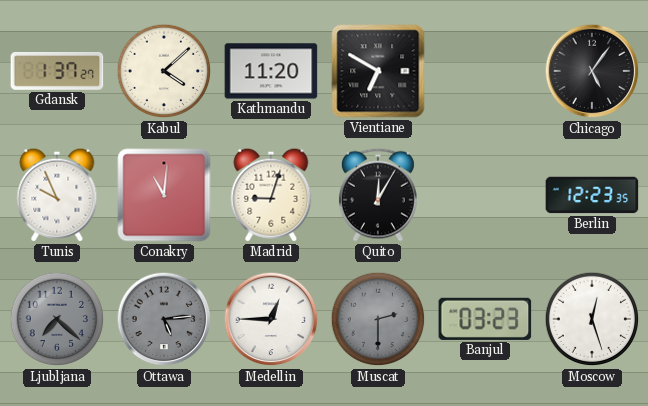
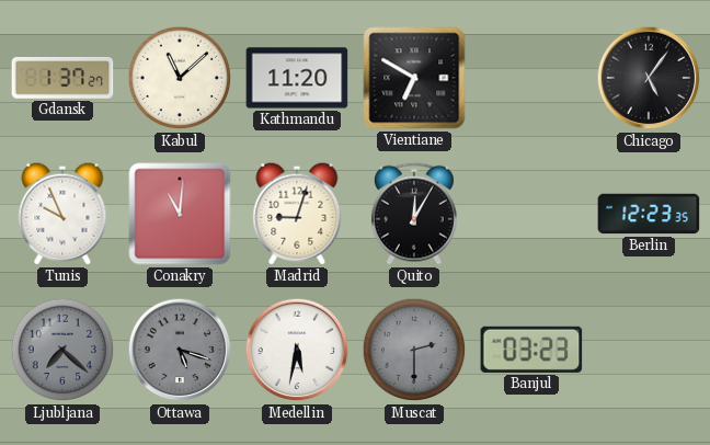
Kabul: 4:08 -> 11:08
Ottawa: 5:14 -> 5:18
Medellin: 12:45 -> 5:32
Moscow: 12:27 -> none
